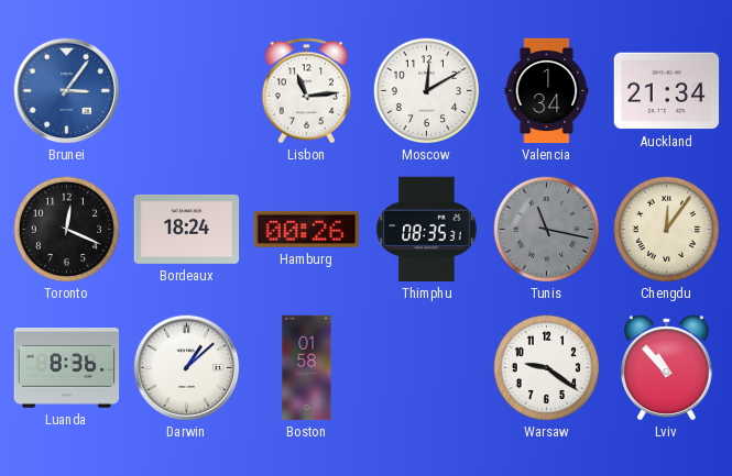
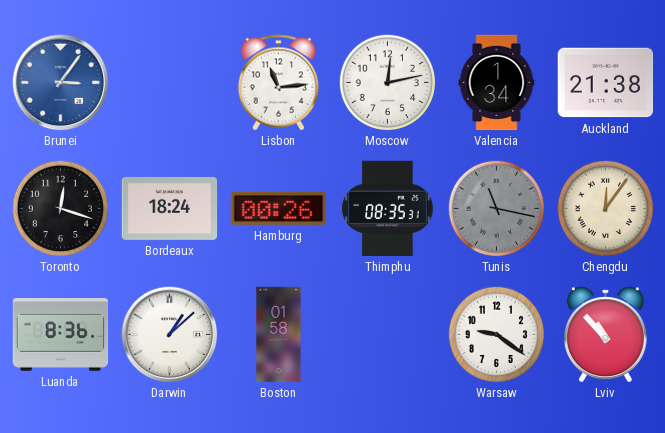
Moscow: 12:10 -> 12:13
Auckland: 21:34 -> 21:38
Toronto: 12:19 -> 12:18
